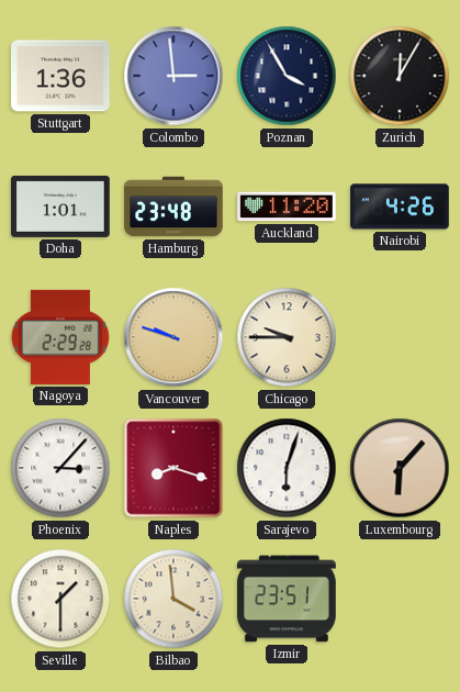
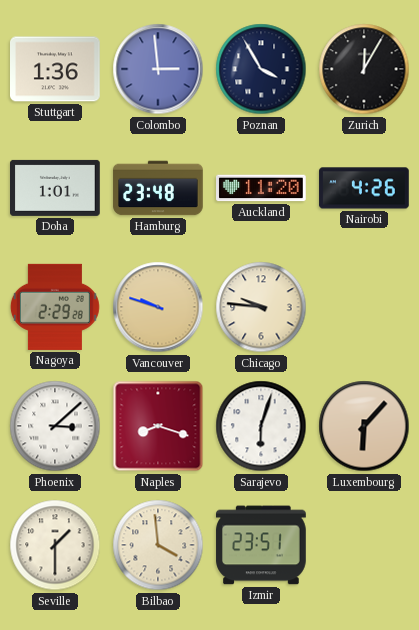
Chicago: 9:45 -> 9:46
Phoenix: 3:07 -> 3:08
